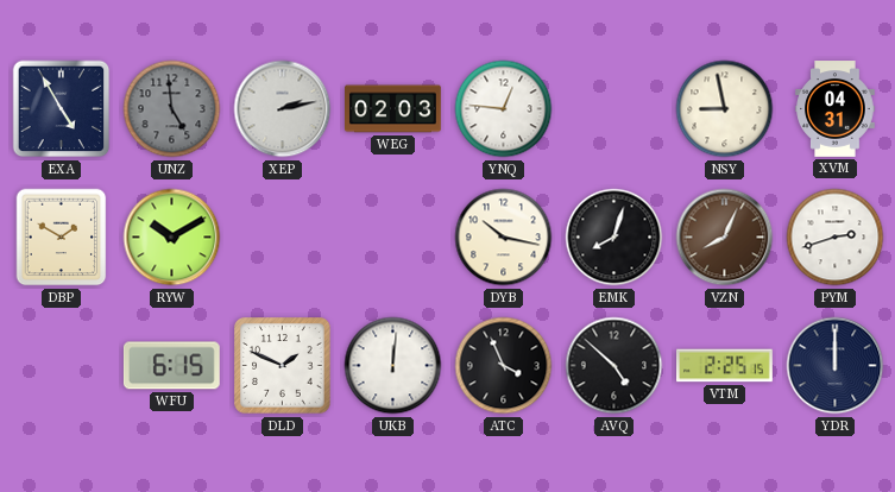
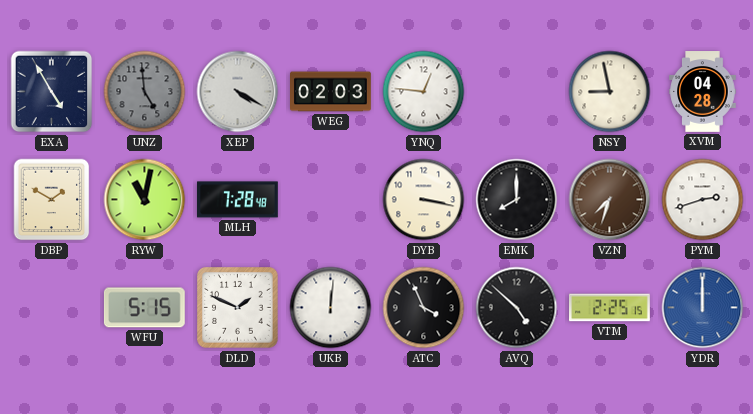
XEP: 2:13 -> 4:20
XVM: 04:31 -> 04:28
RYW: 10:10 -> 11:02
MLH: none -> 7:28
DYB: 10:17 -> 3:17
EMK: 8:03 -> 8:00
VZN: 8:04 -> 7:33
WFU: 6:15 -> 5:15
YDR dial: navy -> blue
